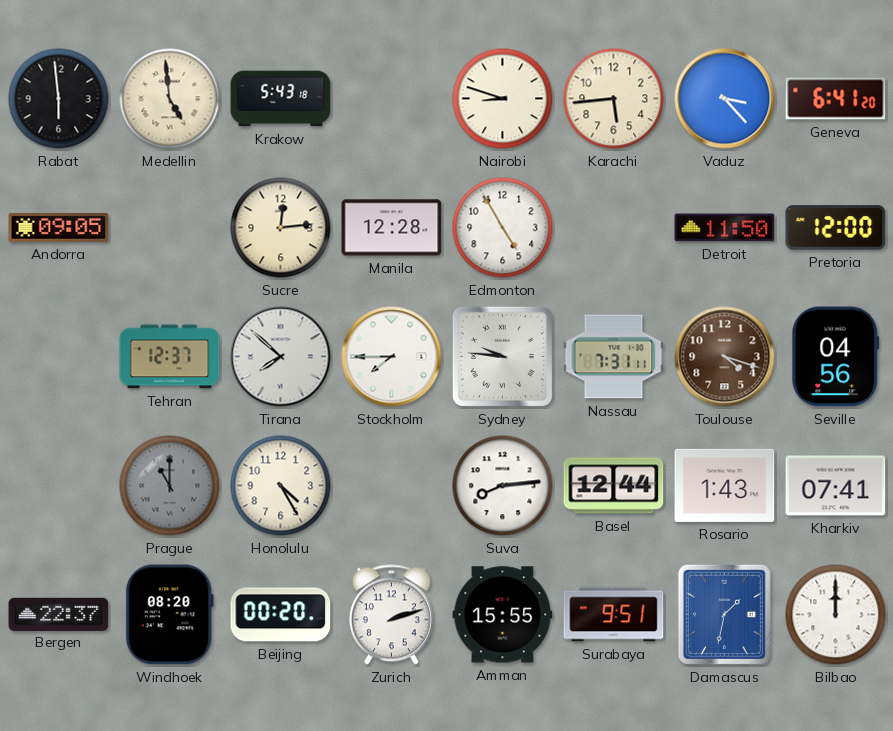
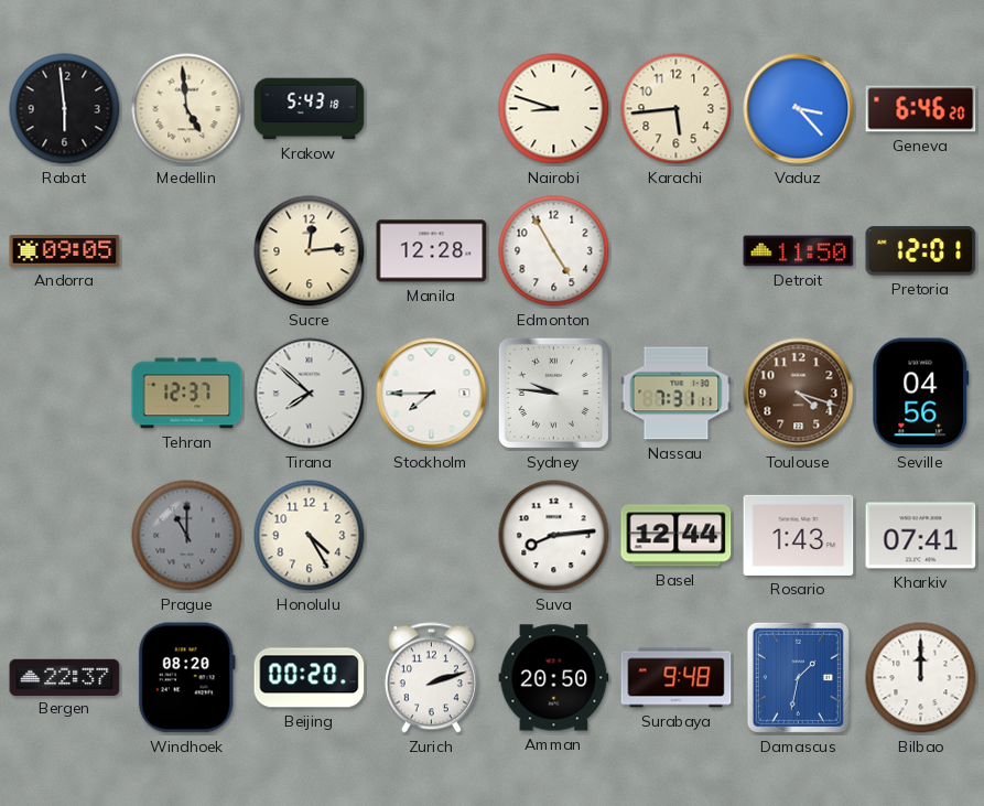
Geneva: 6:41 -> 6:46
Pretoria: 12:00 -> 12:01
Amman: 15:55 -> 20:50
Surabaya: 9:51 -> 9:48
